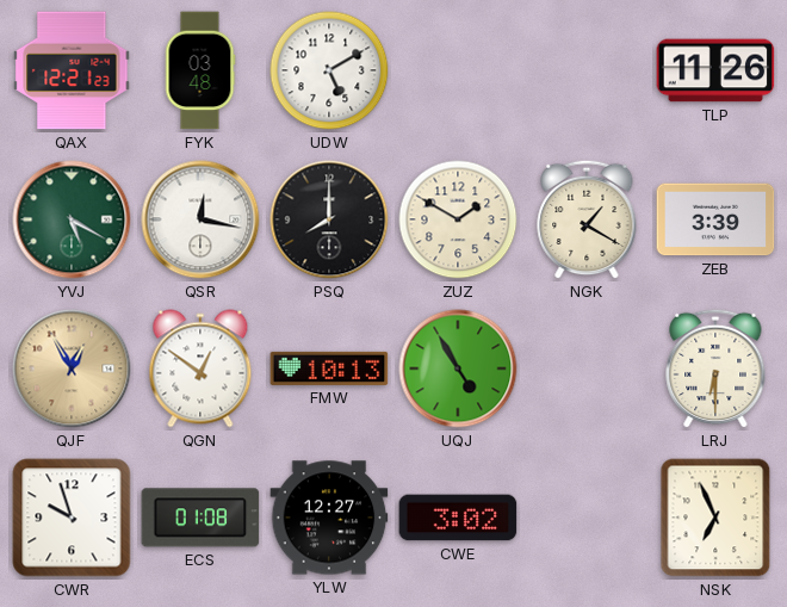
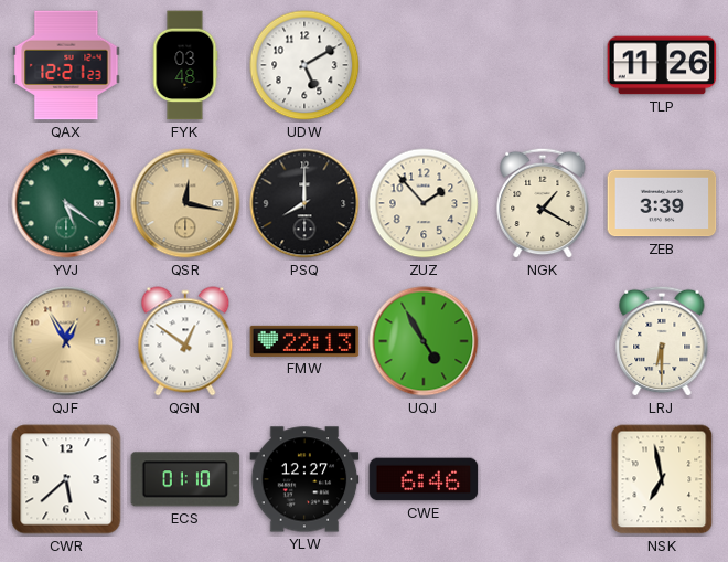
YVJ: 5:20 -> 5:21
QSR dial: white -> champagne
ZUZ: 1:50 -> 1:53
FMW: 10:13 -> 22:13
CWR: 9:57 -> 5:38
ECS: 01:08 -> 01:10
CWE: 3:02 -> 6:46
NSK: 6:56 -> 6:58
